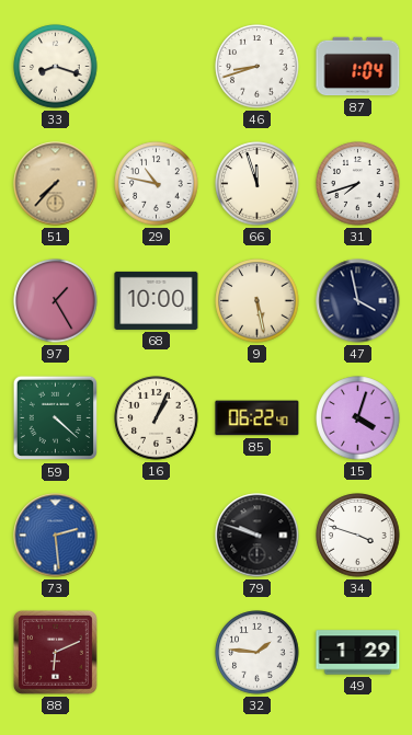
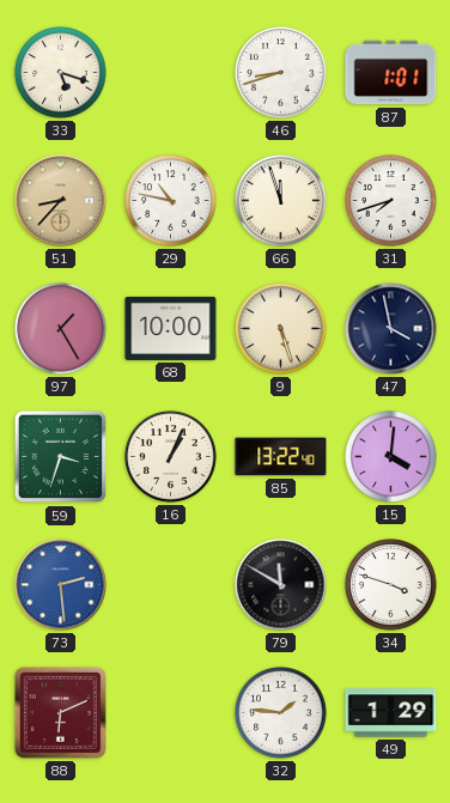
33: 8:18 -> 5:18
87: 1:04 -> 1:01
51: 7:37 -> 8:37
9: 5:28 -> 5:27
59: 4:22 -> 3:33
85: 06:22 -> 13:22
15: 4:03 -> 4:01
79: 9:48 -> 11:50
